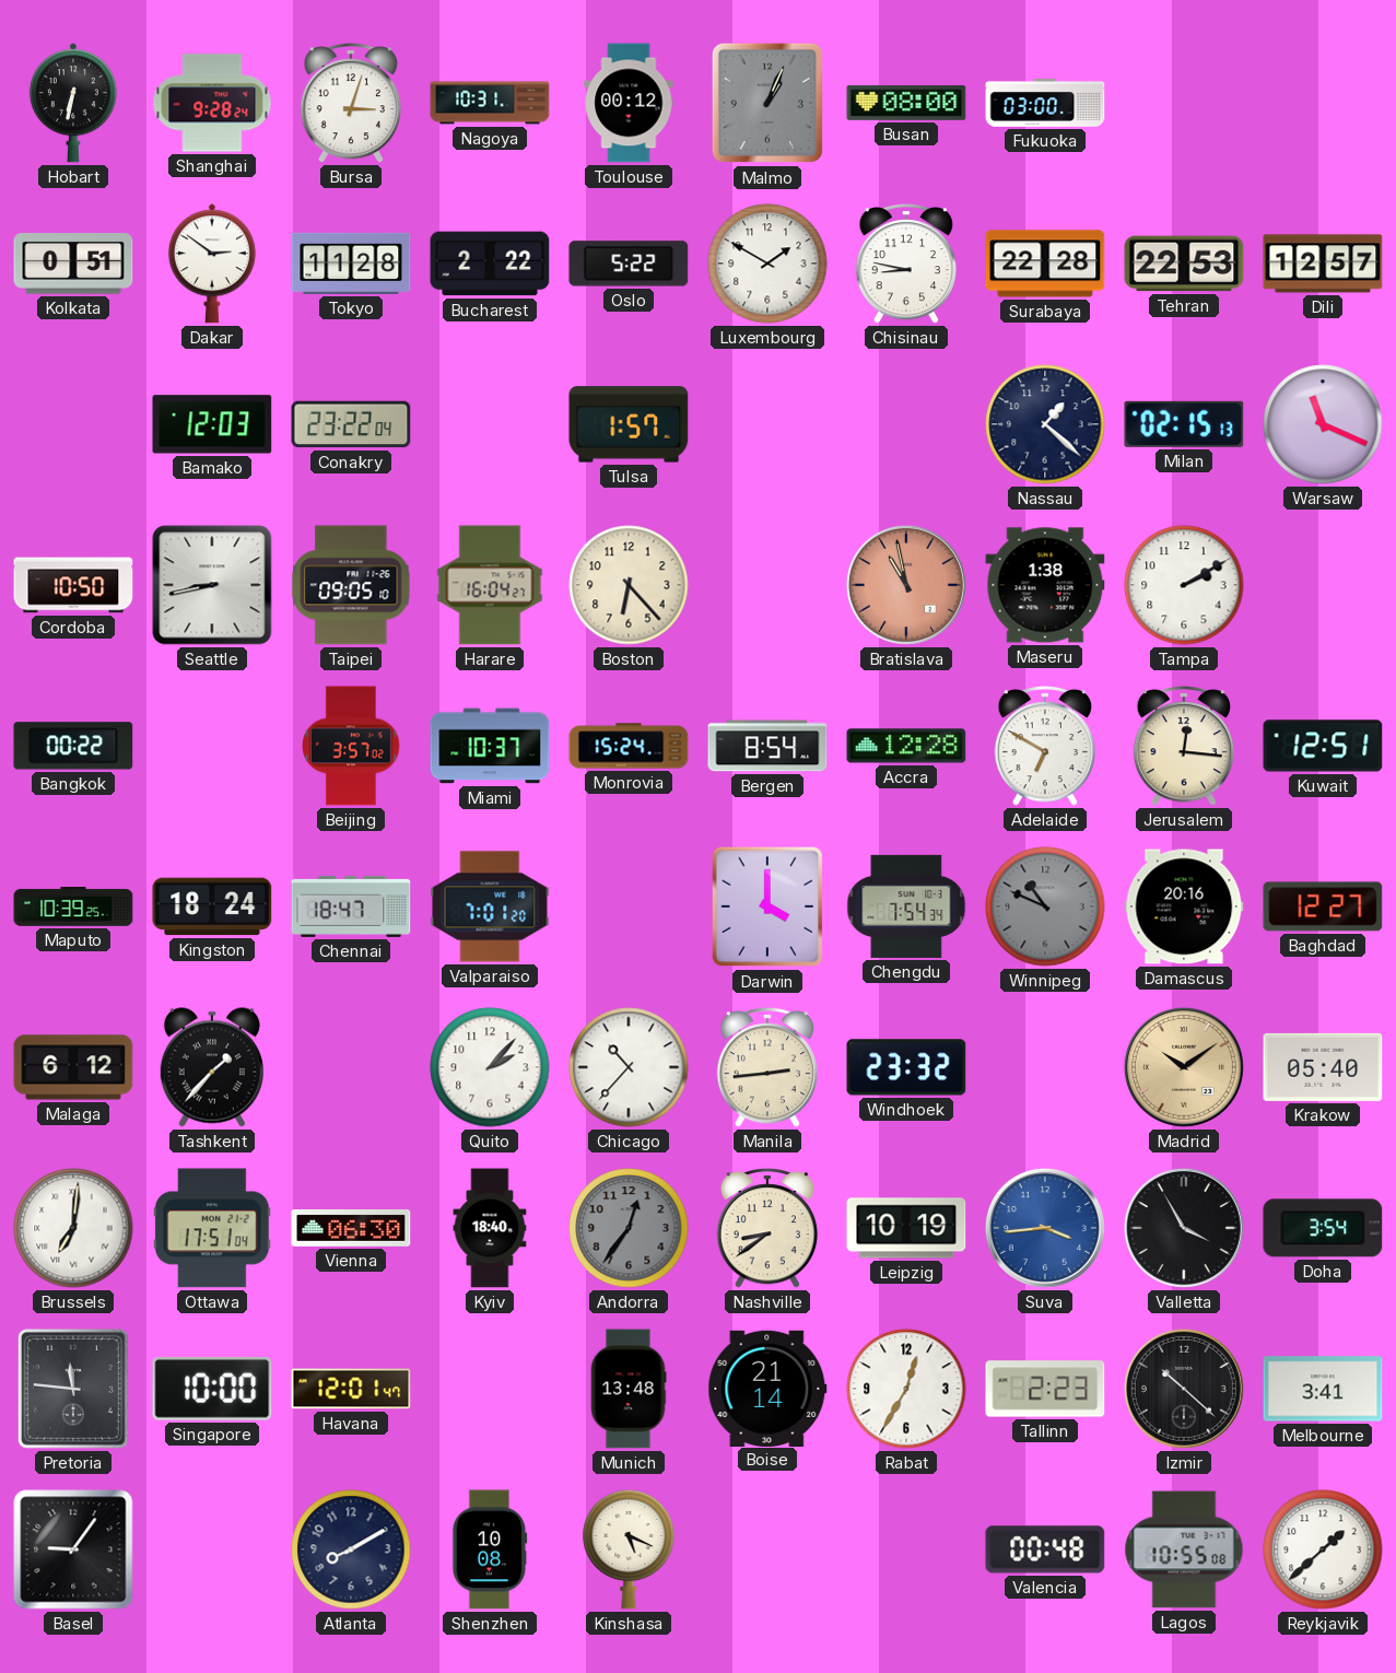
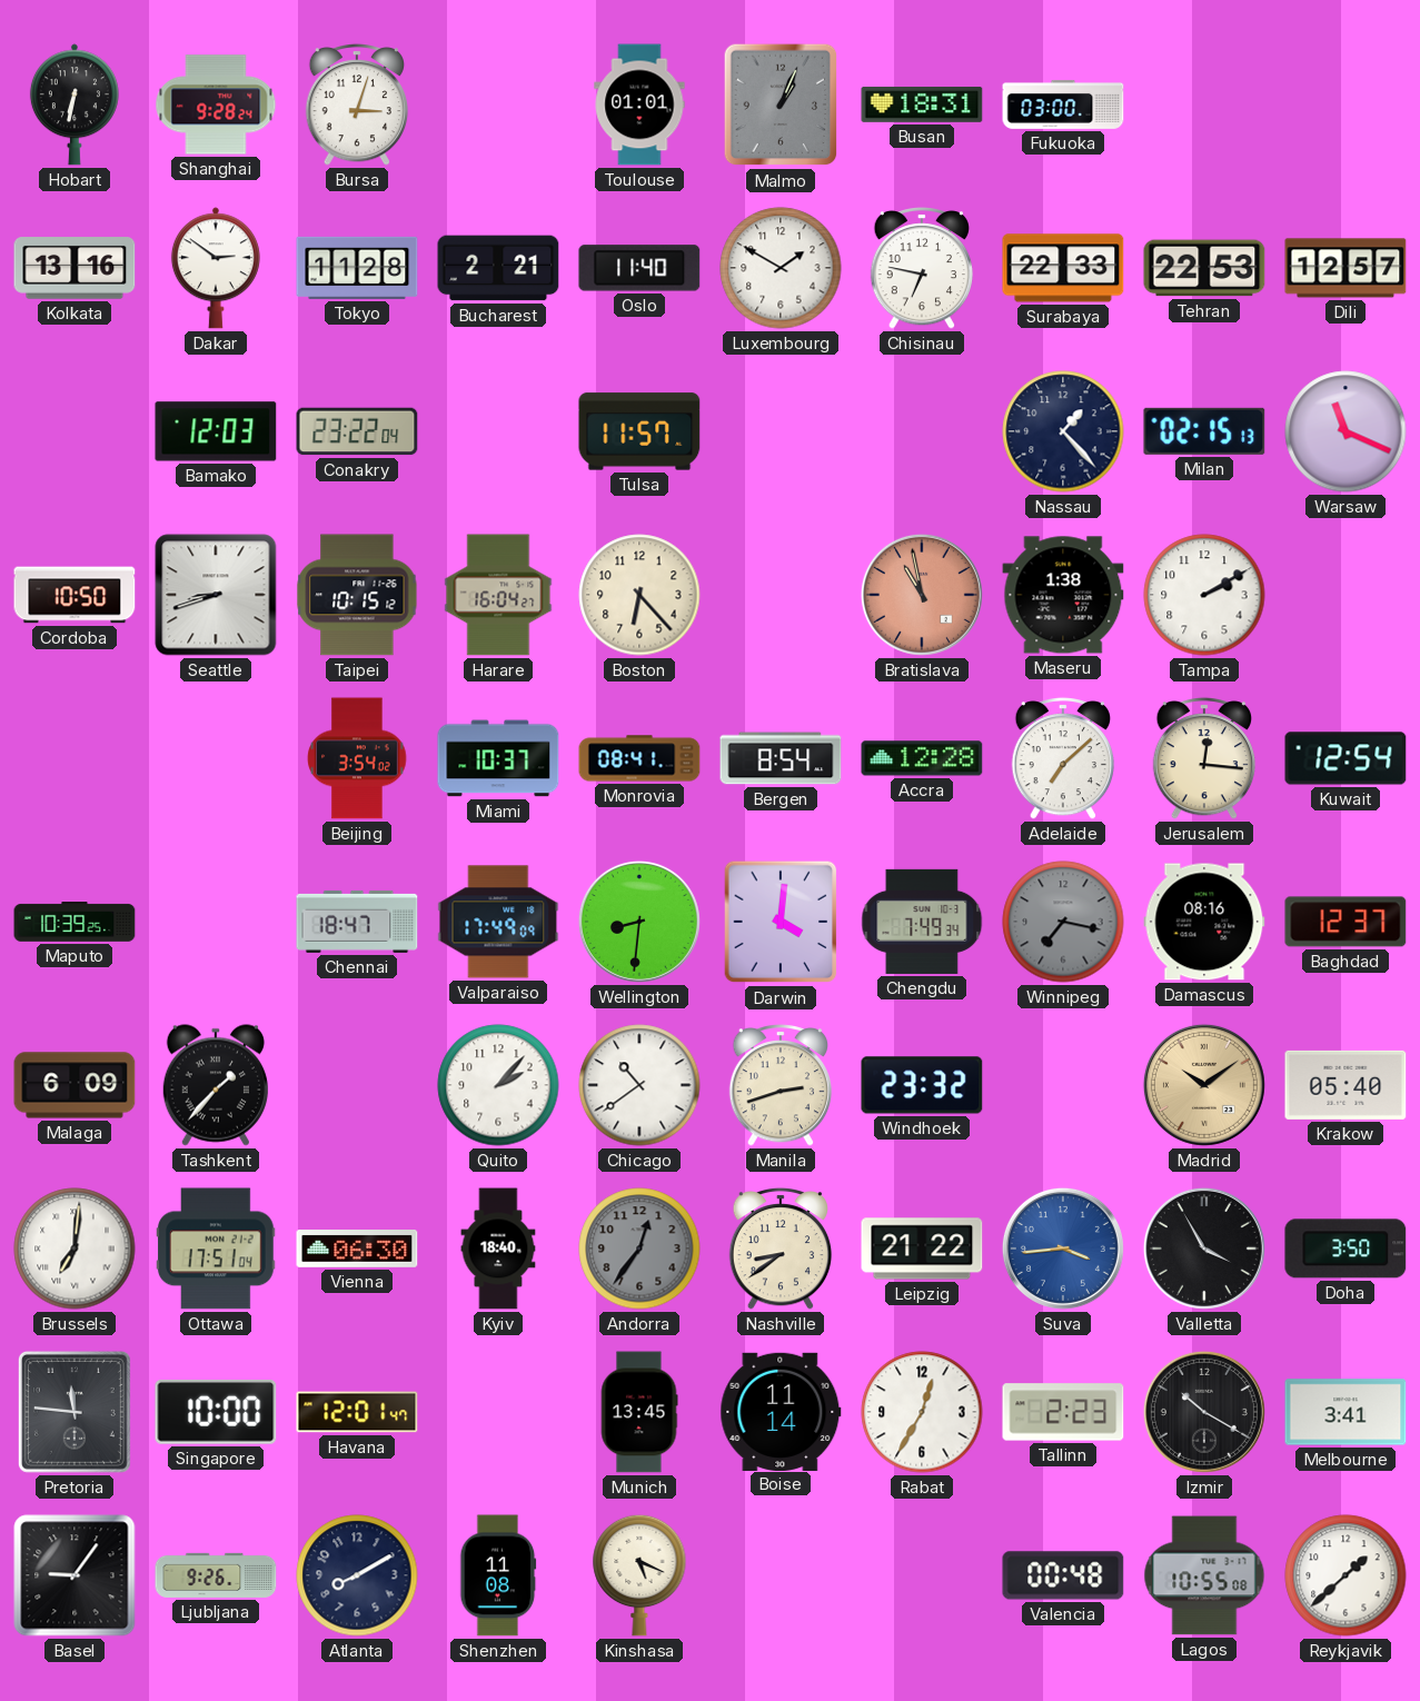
Nagoya: 10:31 -> none
Toulouse: 00:12 -> 01:01
Busan: 08:00 -> 18:31
Kolkata: 0:51 -> 13:16
Bucharest: 2:22 -> 2:21
Oslo: 5:22 -> 11:40
Chisinau: 8:47 -> 6:47
Surabaya: 22:28 -> 22:33
Tulsa: 1:57 -> 11:57
Nassau: 1:22 -> 1:23
Seattle: 8:43 -> 8:42
Taipei: 09:05 -> 10:15
Bangkok: 00:22 -> none
Beijing: 3:57 -> 3:54
Monrovia: 15:24 -> 08:41
Adelaide: 6:50 -> 7:08
Kuwait: 12:51 -> 12:54
Kingston: 18:24 -> none
Valparaiso: 7:01 -> 17:49
Wellington: none -> 8:31
Darwin: 4:00 -> 4:01
Chengdu: 7:54 -> 7:49
Winnipeg: 10:49 -> 7:17
Damascus: 20:16 -> 08:16
Baghdad: 12:27 -> 12:37
Malaga: 6:12 -> 6:09
Chicago: 10:37 -> 10:39
Manila: 2:44 -> 2:42
Leipzig: 10:19 -> 21:22
Doha: 3:54 -> 3:50
Munich: 13:48 -> 13:45
Boise: 21:14 -> 11:14
Izmir: 10:22 -> 10:20
Ljubljana: none -> 9:26
Shenzhen: 10:08 -> 11:08
